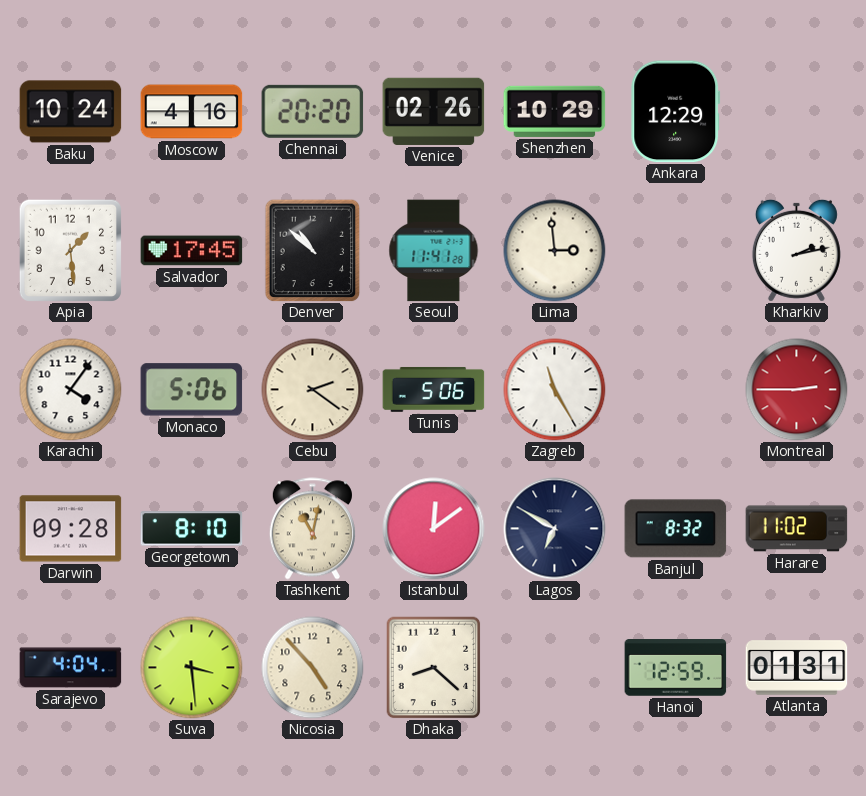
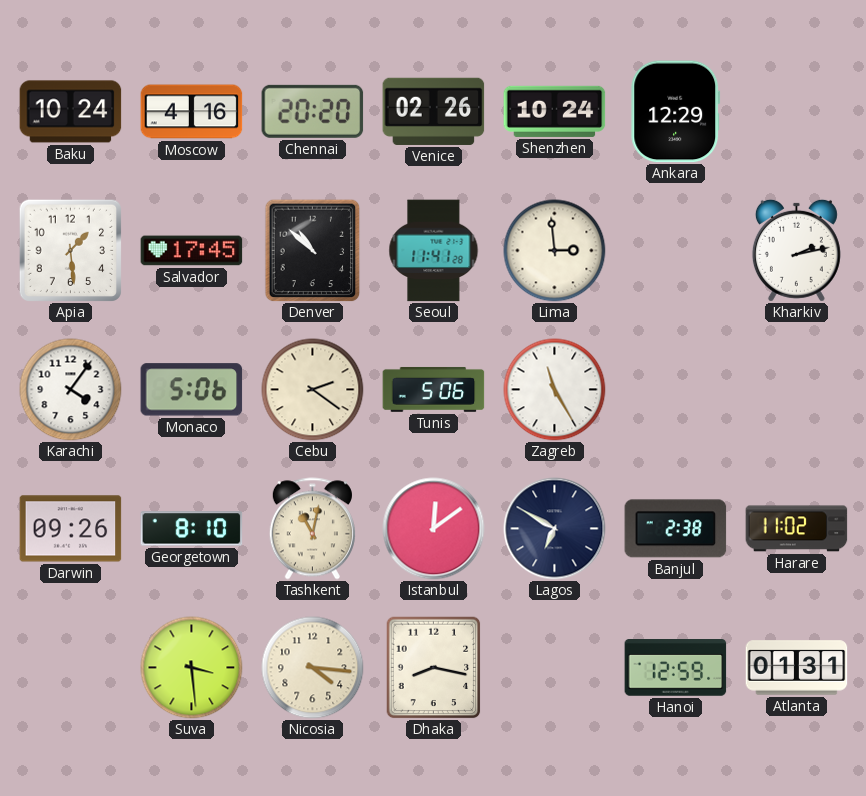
Shenzhen: 10:29 -> 10:24
Montreal: 2:45 -> none
Darwin: 09:28 -> 09:26
Banjul: 8:32 -> 2:38
Sarajevo: 4:04 -> none
Nicosia: 4:53 -> 4:16
Dhaka: 8:22 -> 8:17
